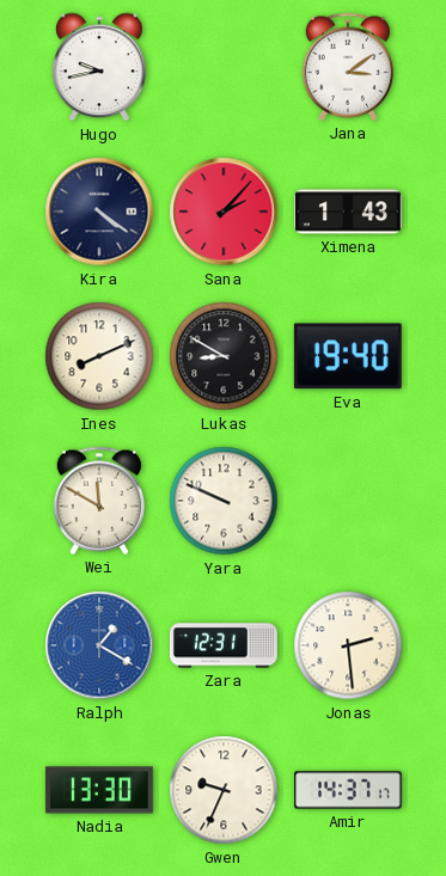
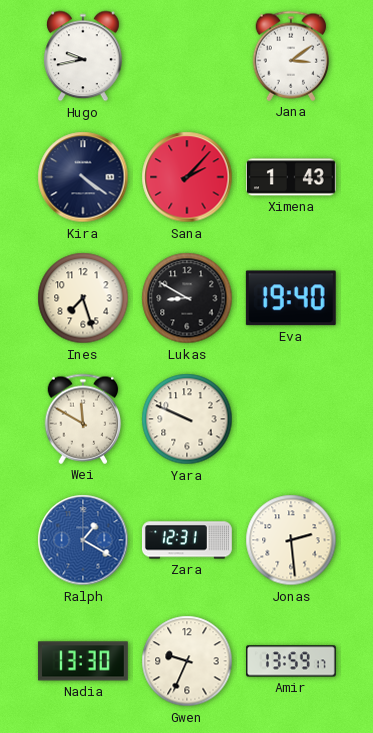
Ines: 8:11 -> 7:27
Amir: 14:37 -> 13:59
